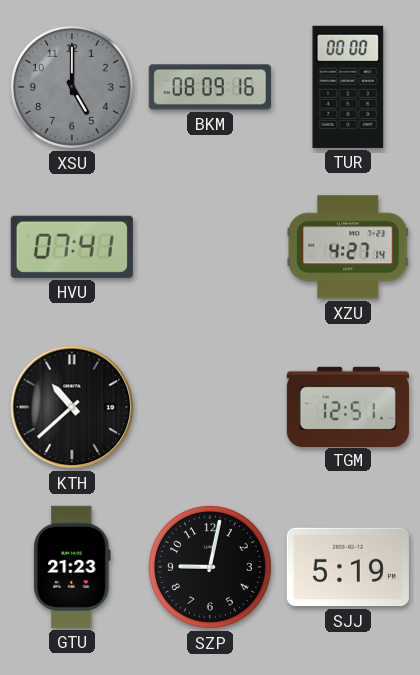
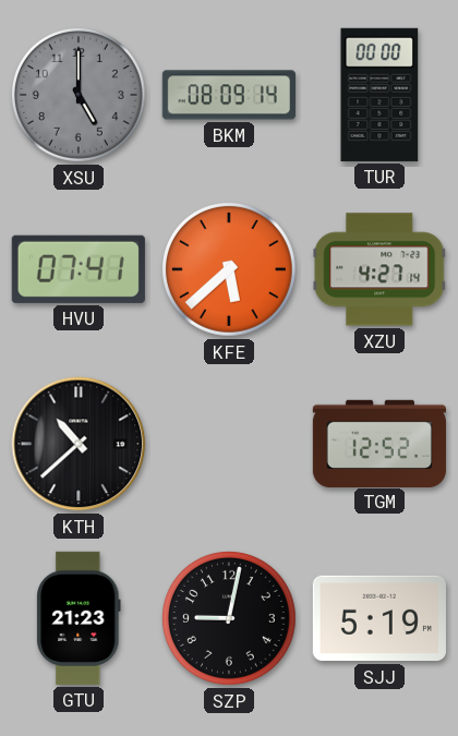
BKM: 08:09:16 -> 08:09:14
KFE: none -> 5:38
TGM: 12:51 -> 12:52
